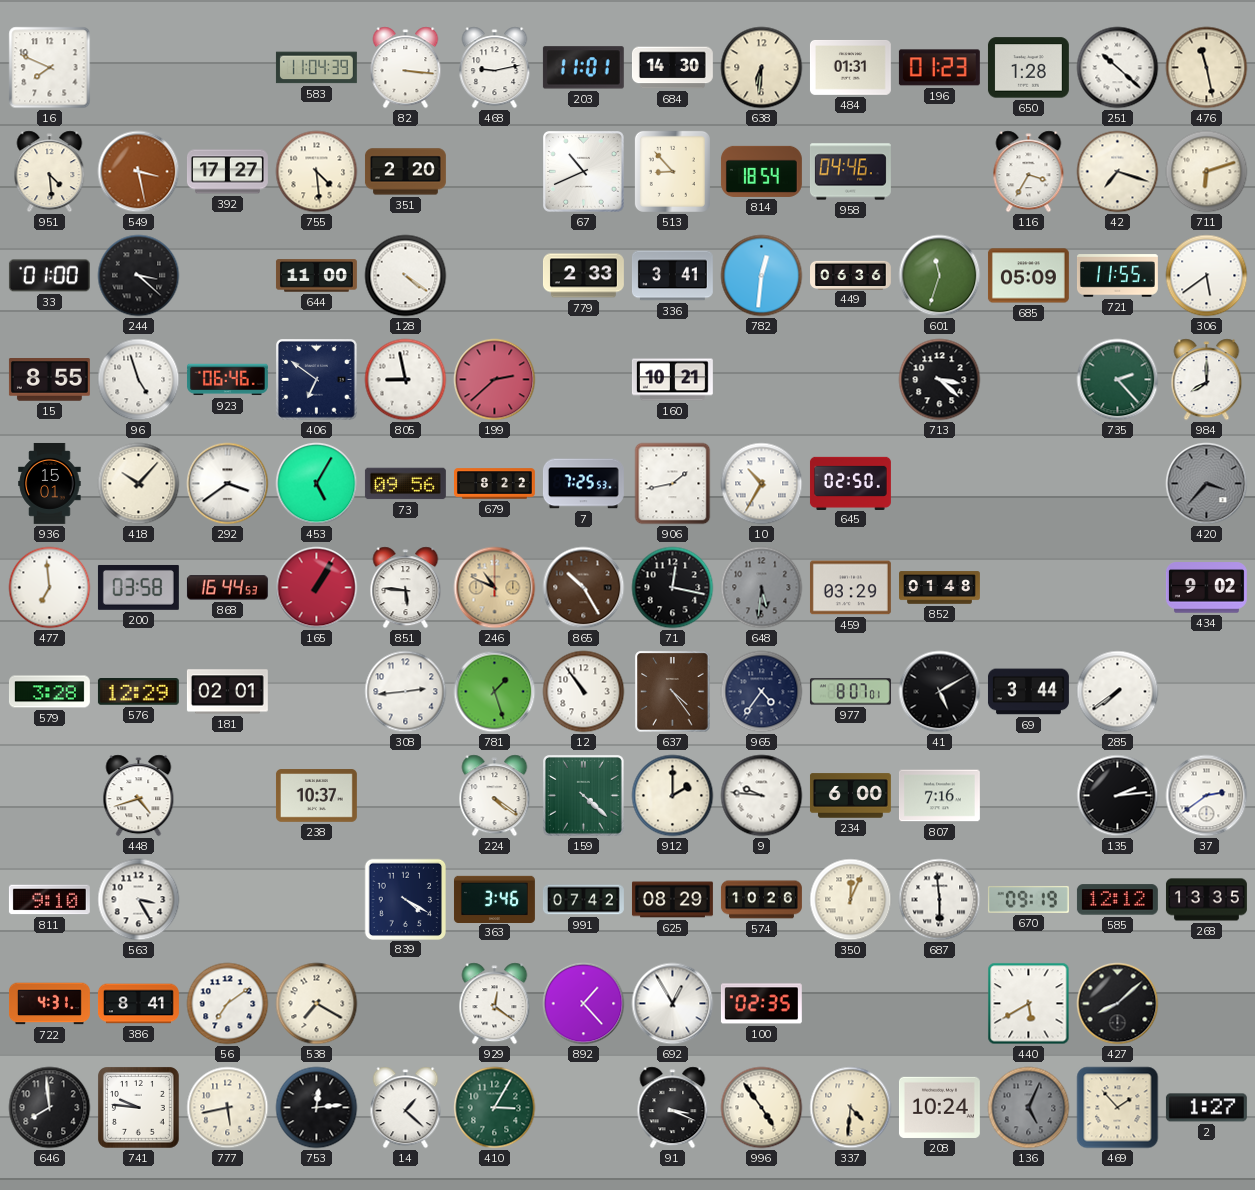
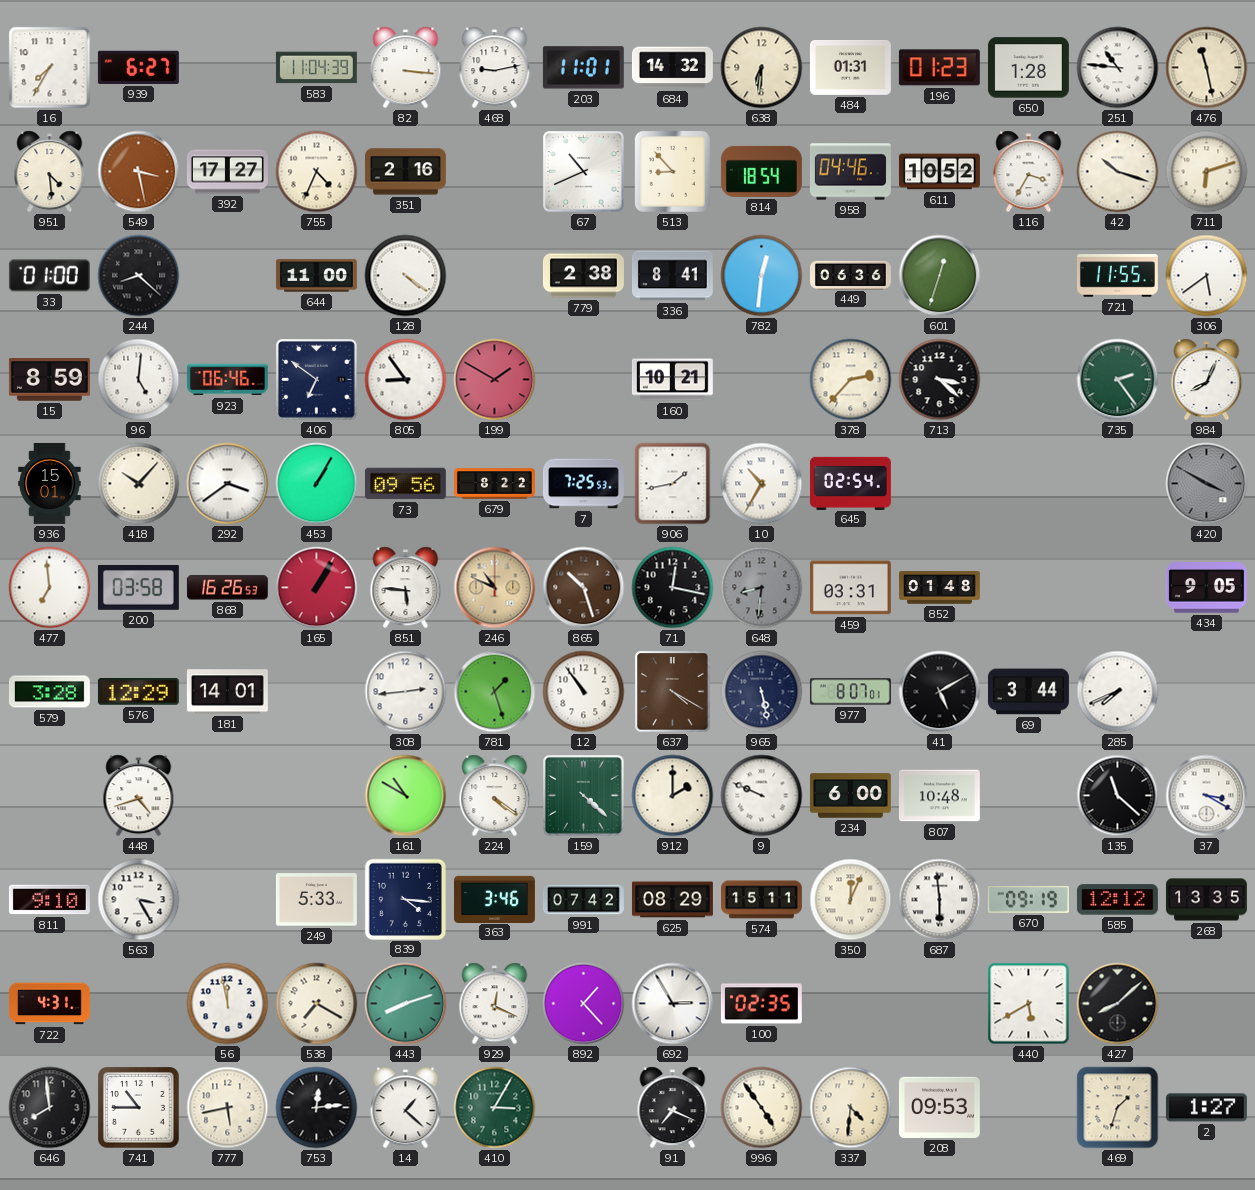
16: 7:49 -> 7:35
939: none -> 6:27
684: 14:30 -> 14:32
251: 10:22 -> 10:46
755: 4:29 -> 4:34
351: 2:20 -> 2:16
611: none -> 10:52
42: 7:18 -> 10:18
244: 3:22 -> 8:22
779: 2:33 -> 2:38
336: 3:41 -> 8:41
601: 11:33 -> 12:33
685: 05:09 -> none
15: 8:55 -> 8:59
96: 4:57 -> 5:01
805: 8:58 -> 8:54
199: 2:38 -> 1:50
378: none -> 2:37
735: 2:23 -> 2:24
984: 8:00 -> 8:04
453: 5:05 -> 1:05
645: 02:50 -> 02:54
420: 3:37 -> 3:50
868: 16:44 -> 16:26
865: 10:25 -> 10:27
648: 5:31 -> 8:31
459: 03:29 -> 03:31
434: 9:02 -> 9:05
181: 02:01 -> 14:01
637: 4:24 -> 4:20
965: 4:36 -> 5:28
285: 7:39 -> 7:41
238: 10:37 -> none
161: none -> 10:50
9: 9:46 -> 9:49
807: 7:16 -> 10:48
135: 2:14 -> 11:22
37: 2:39 -> 3:20
249: none -> 5:33
839: 4:20 -> 4:16
574: 10:26 -> 15:11
386: 8:41 -> none
56: 7:09 -> 11:58
443: none -> 8:12
929: 12:21 -> 12:19
692: 12:55 -> 2:55
741: 9:46 -> 10:45
91: 3:19 -> 7:19
208: 10:24 -> 09:53
136: 5:04 -> none
469: 1:53 -> 1:33
